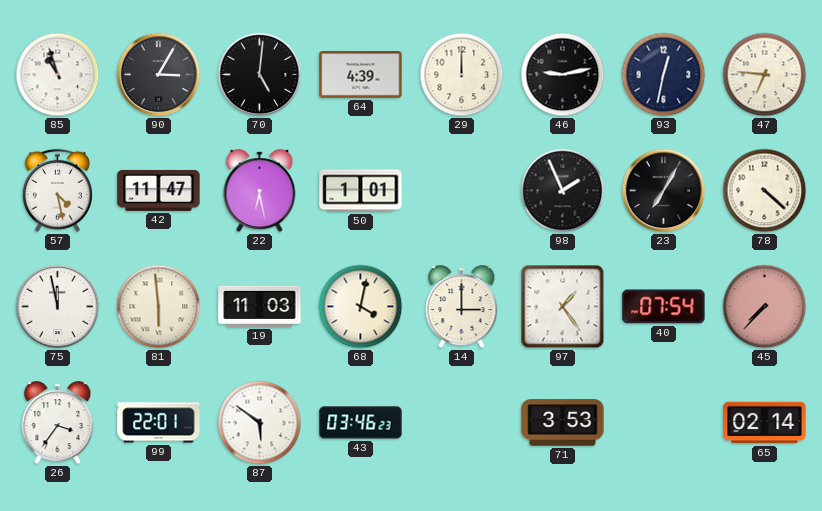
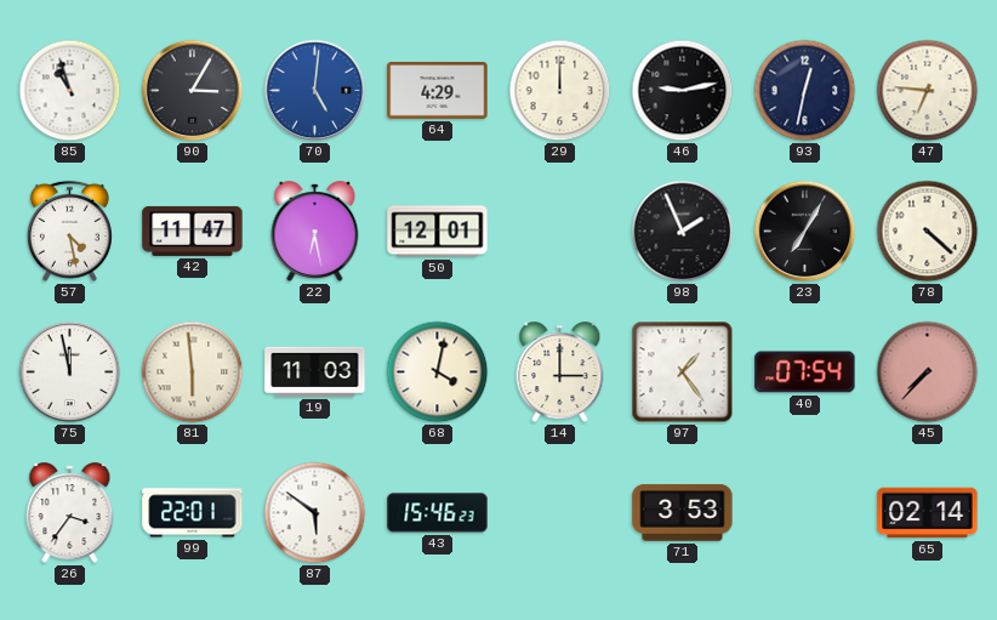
70 dial: black -> blue
64: 4:39 -> 4:29
50: 1:01 -> 12:01
43: 03:46 -> 15:46
